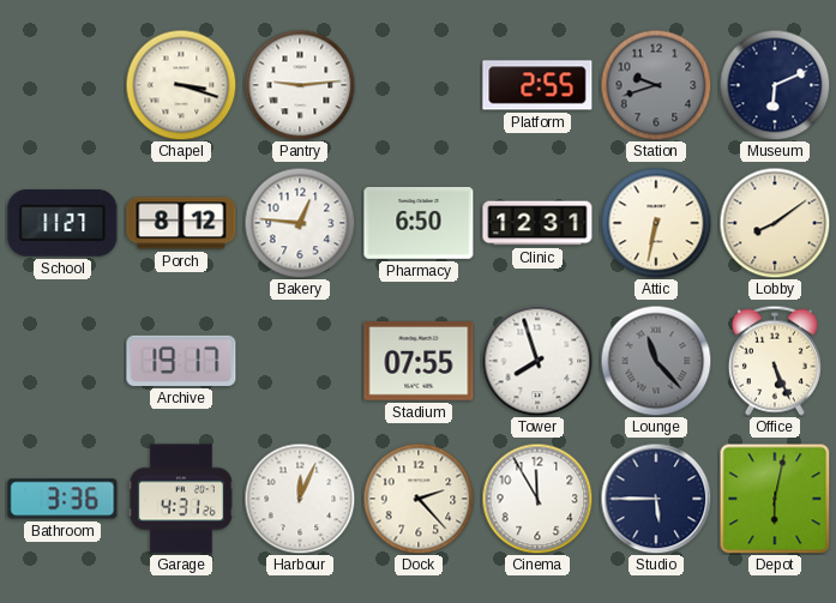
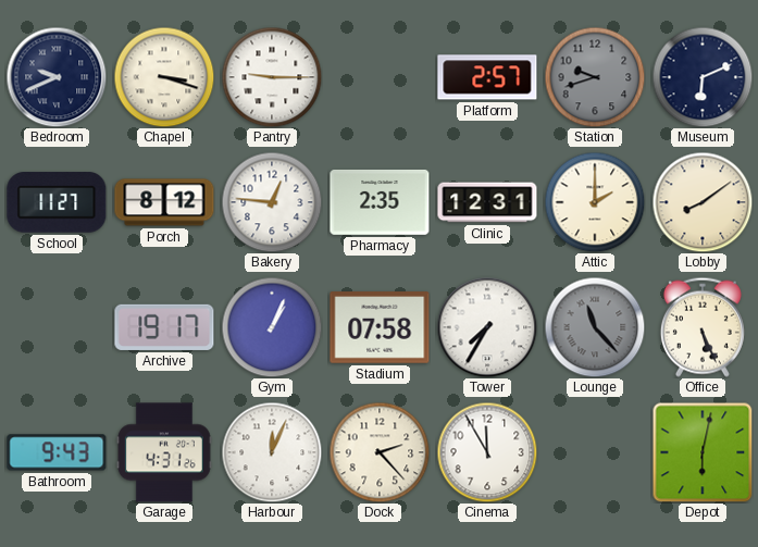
Bedroom: none -> 9:41
Pantry: 9:14 -> 9:15
Platform: 2:55 -> 2:57
Pharmacy: 6:50 -> 2:35
Attic: 6:32 -> 2:00
Gym: none -> 1:04
Stadium: 07:55 -> 07:58
Tower: 7:57 -> 7:35
Bathroom: 3:36 -> 9:43
Studio: 5:45 -> none
